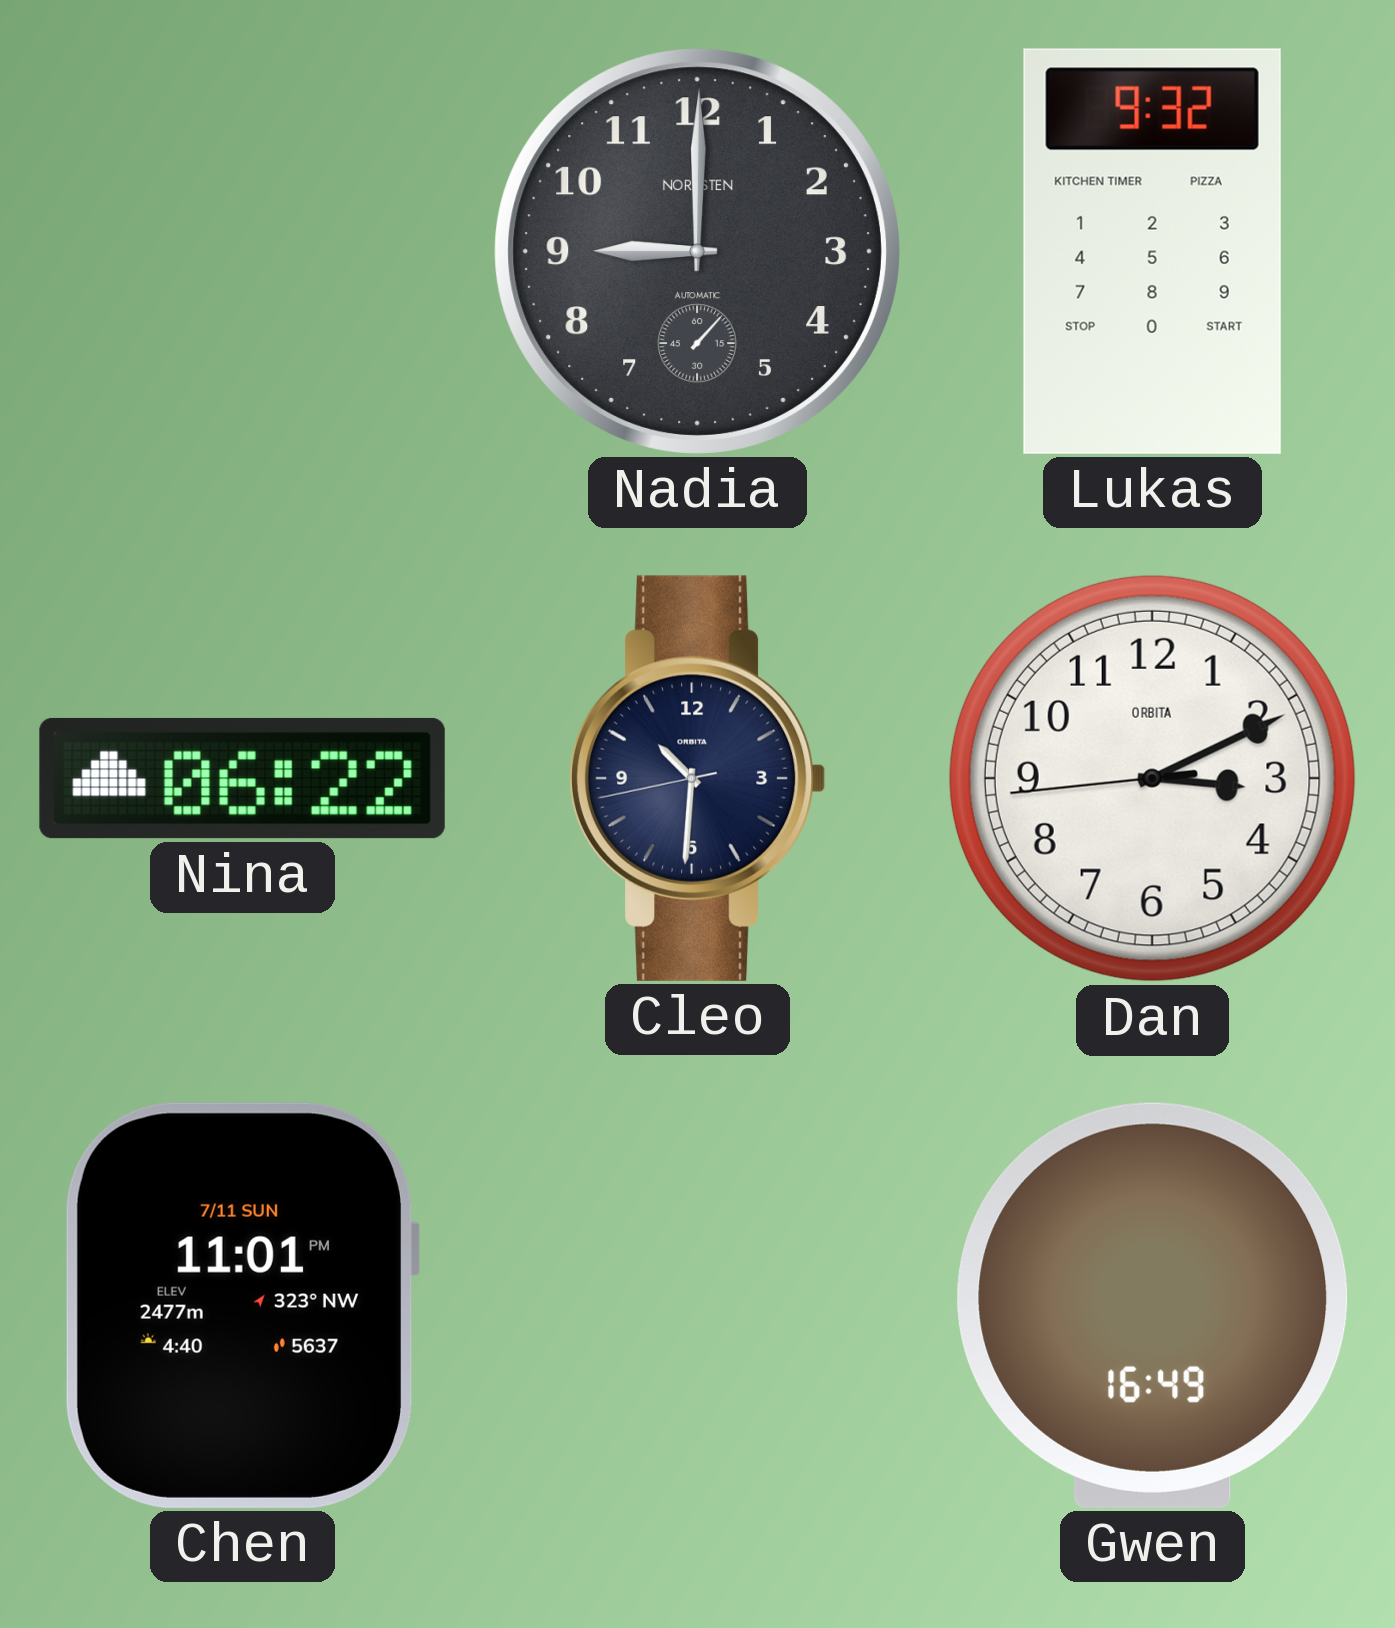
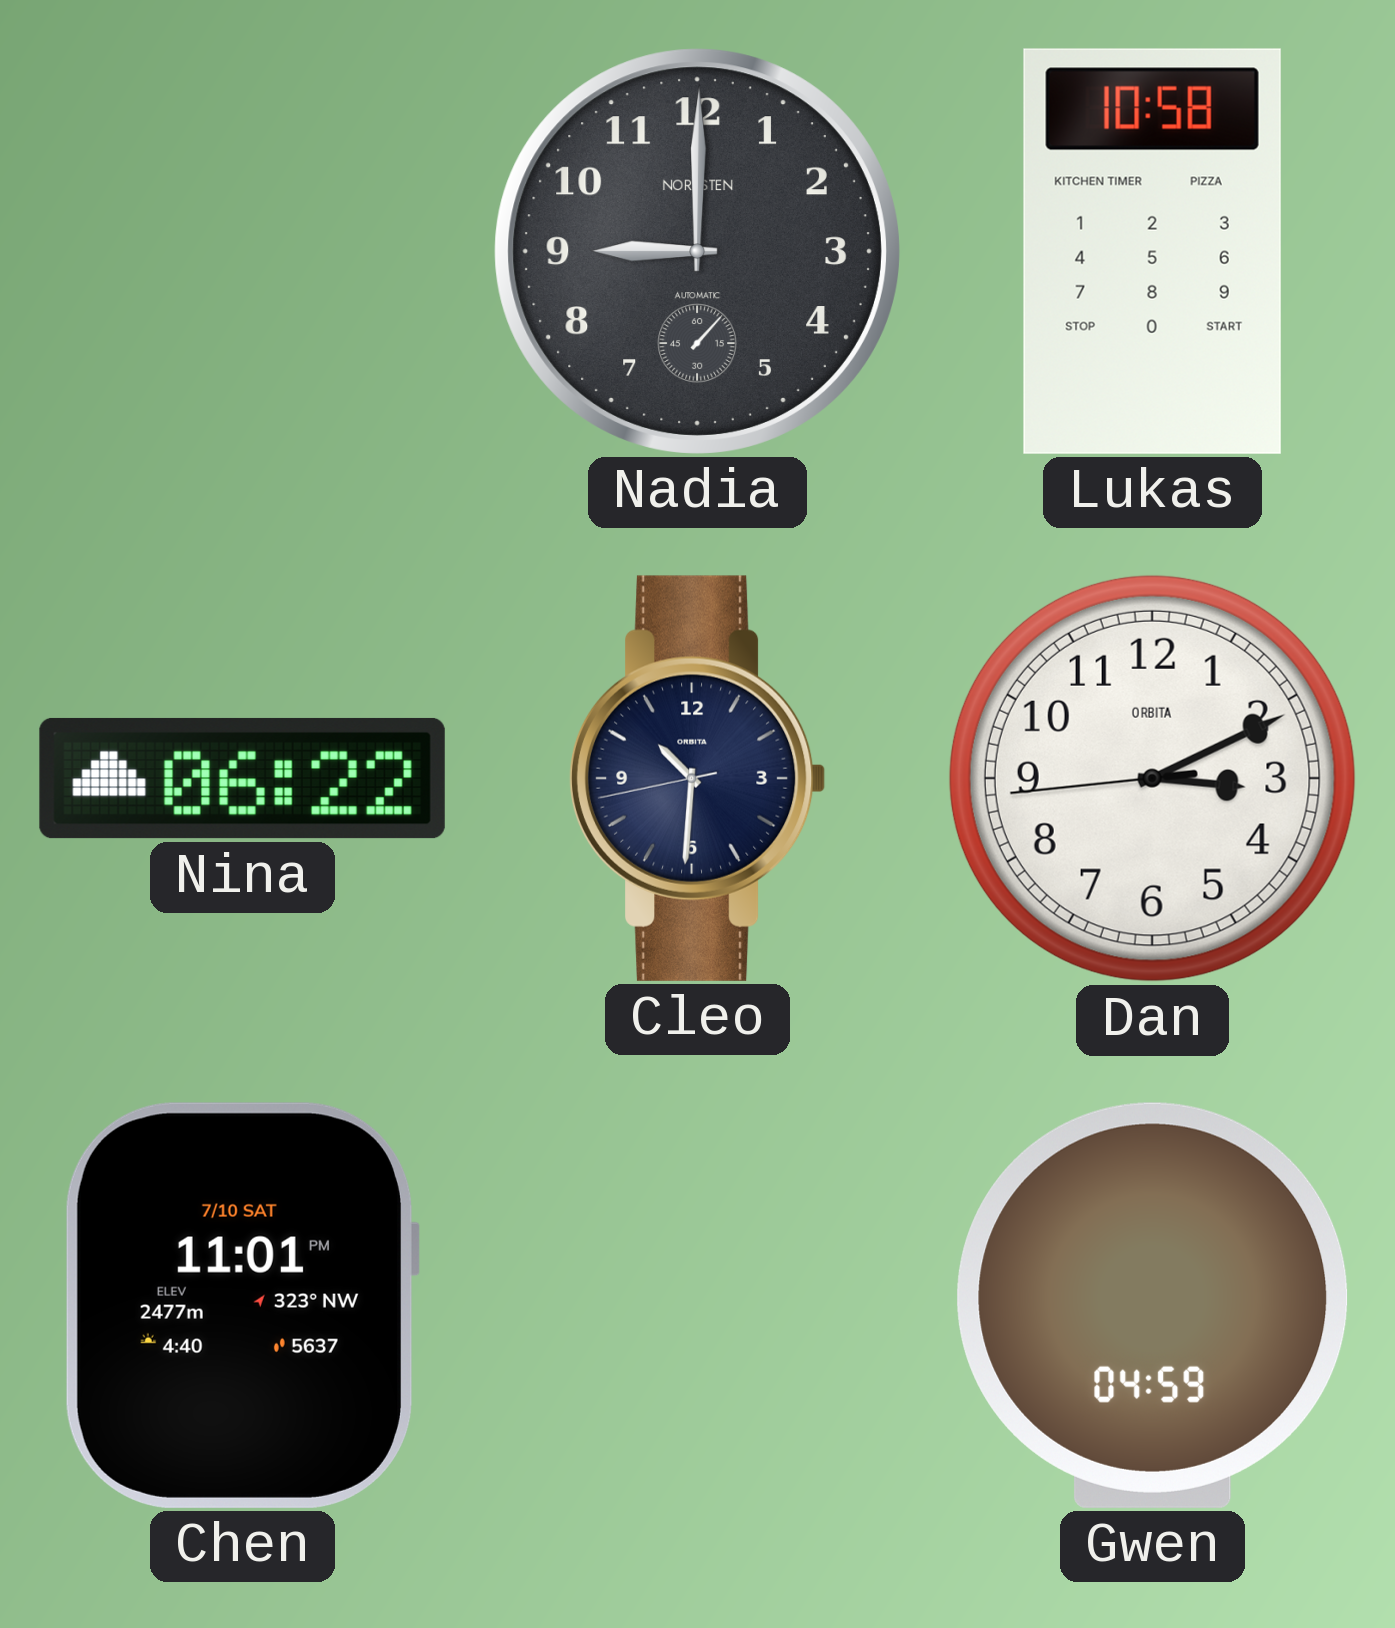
Lukas: 9:32 -> 10:58
Chen date: 7/11 SUN -> 7/10 SAT
Gwen: 16:49 -> 04:59
